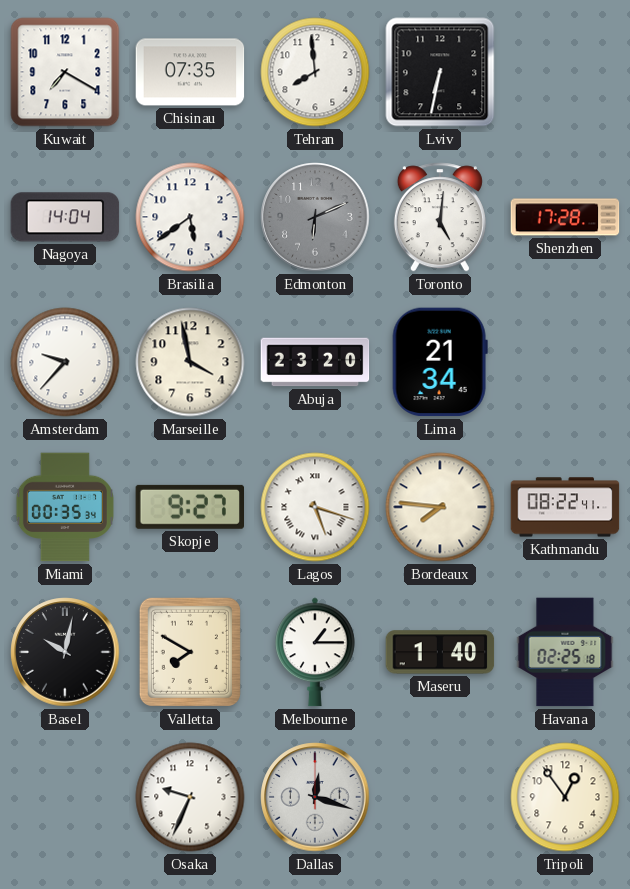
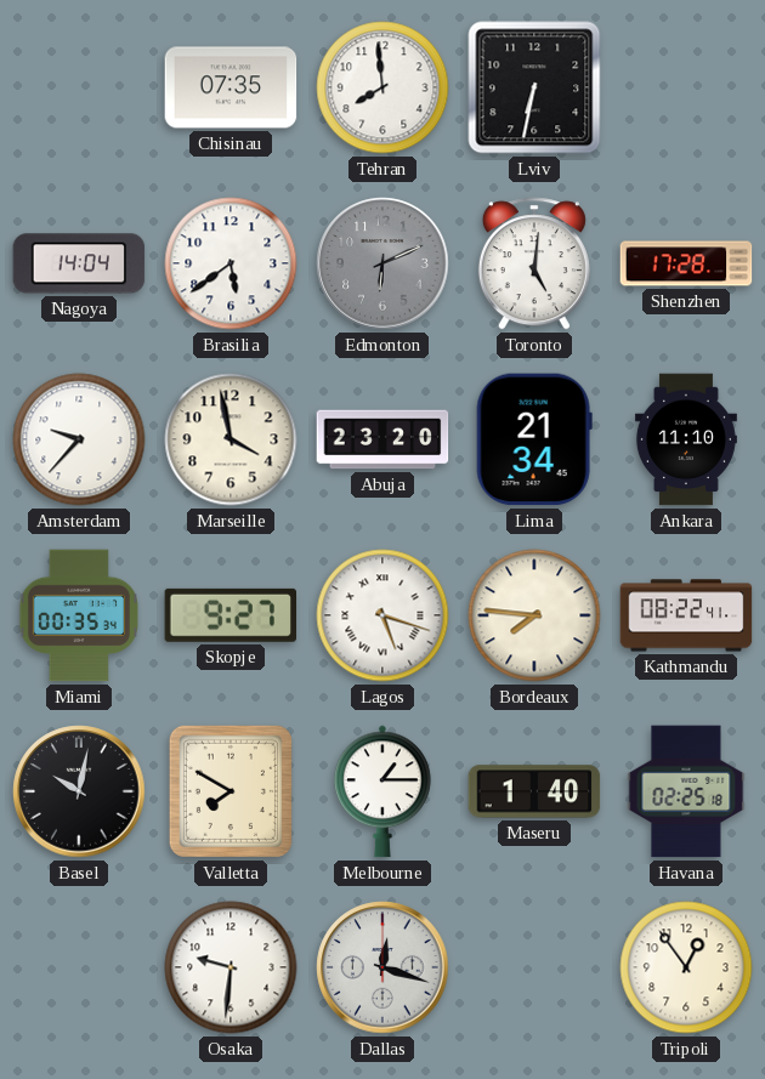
Kuwait: 7:20 -> none
Ankara: none -> 11:10
Osaka: 9:34 -> 9:31
